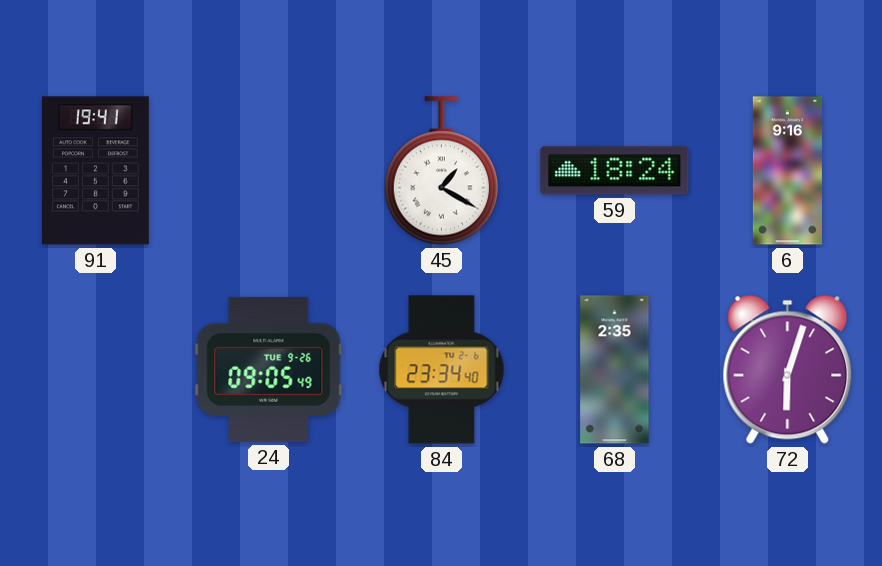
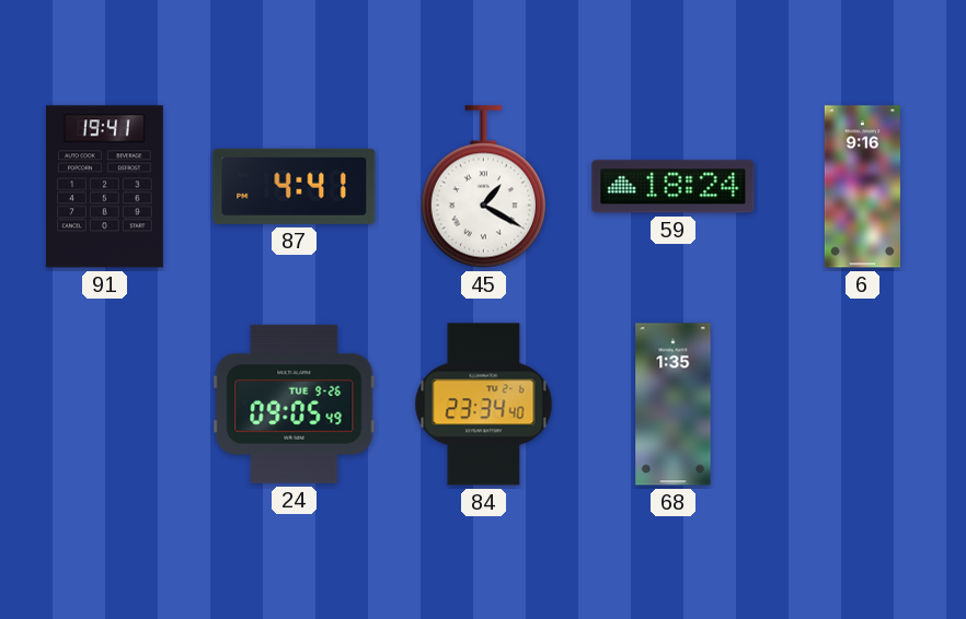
87: none -> 4:41
68: 2:35 -> 1:35
72: 6:03 -> none
